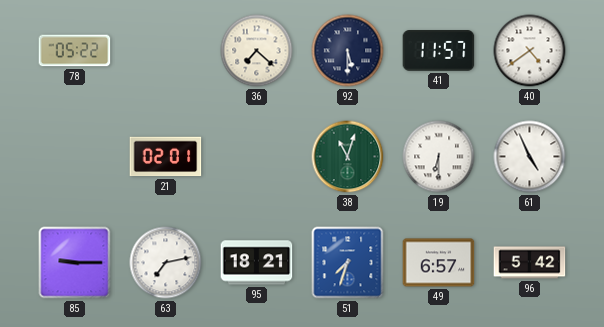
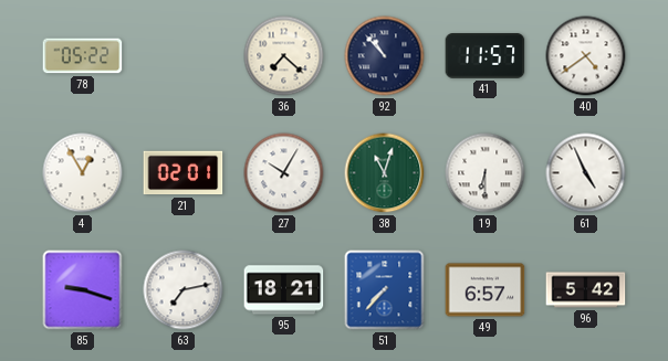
92: 5:30 -> 10:53
4: none -> 12:55
27: none -> 10:05
85: 9:15 -> 9:18
51: 7:33 -> 7:37
